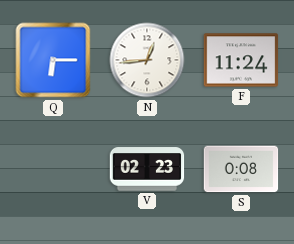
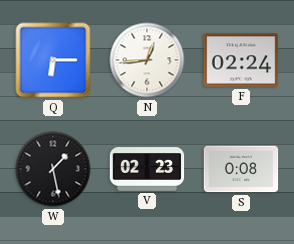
F: 11:24 -> 02:24
W: none -> 1:28
